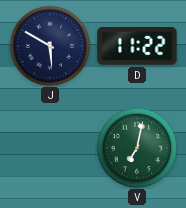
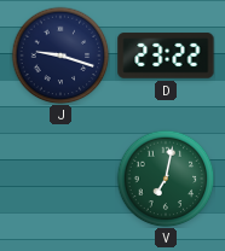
J: 5:50 -> 9:18
D: 11:22 -> 23:22
